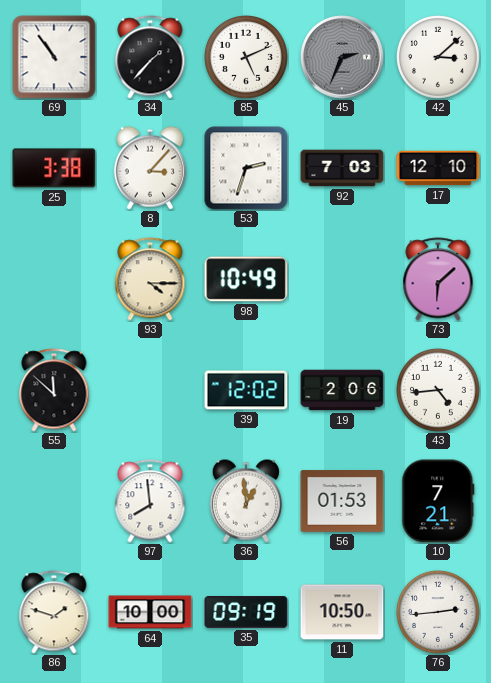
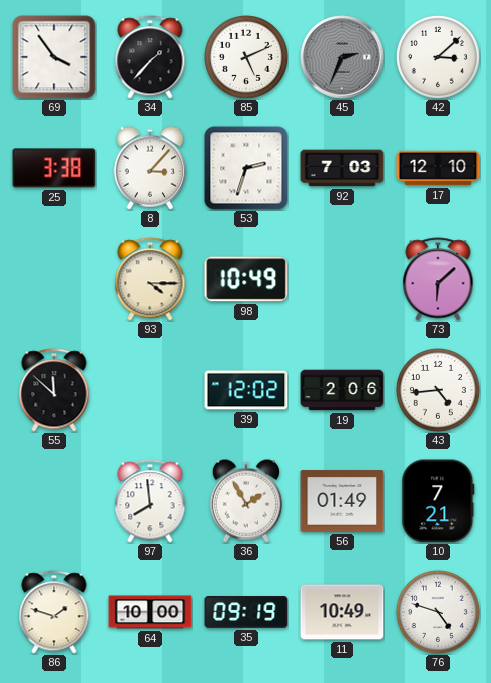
69: 10:54 -> 3:54
36: 12:59 -> 1:55
56: 01:53 -> 01:49
11: 10:50 -> 10:49
76: 2:44 -> 4:48
